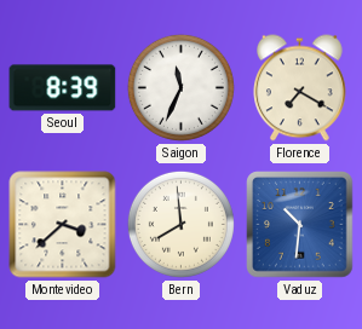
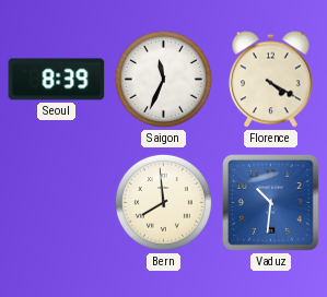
Florence: 7:20 -> 4:20
Montevideo: 3:38 -> none
